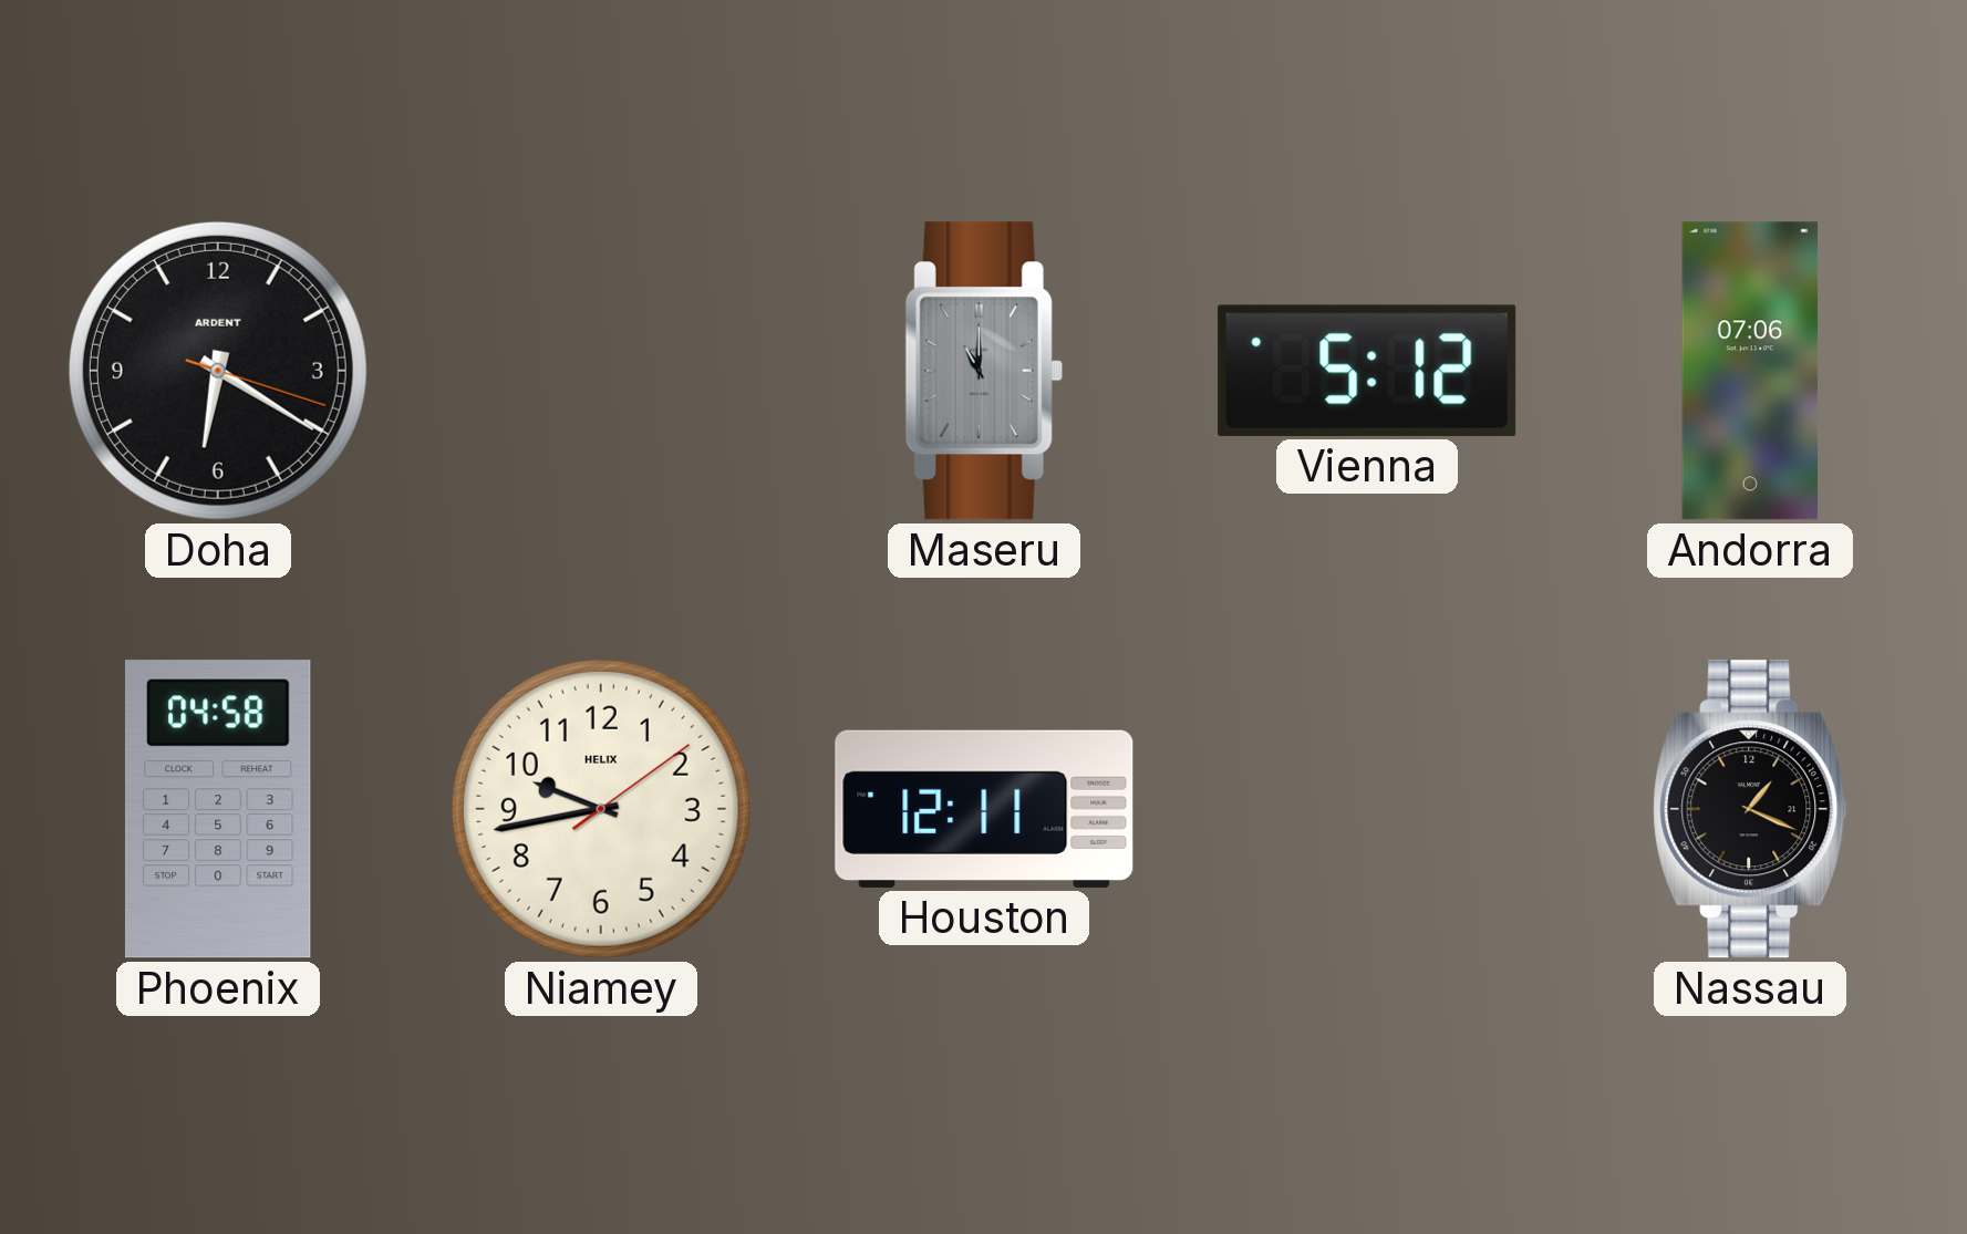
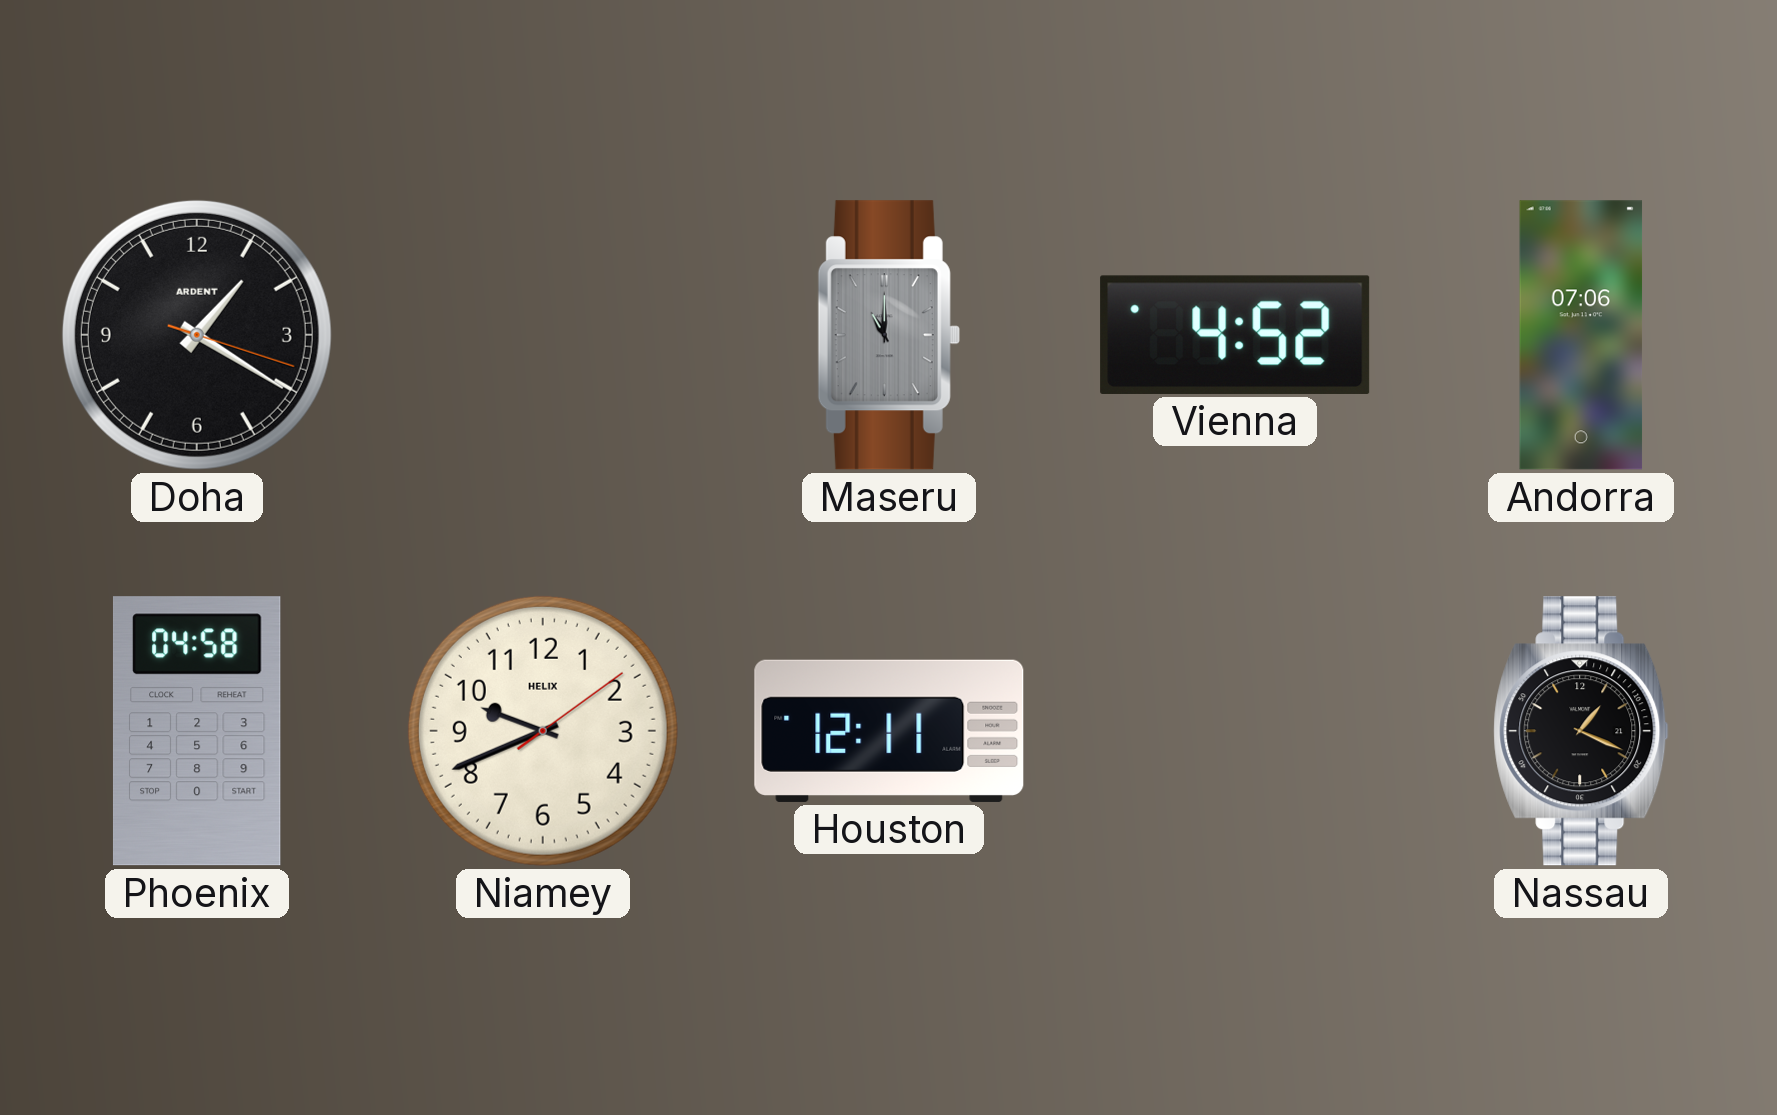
Doha: 6:20 -> 1:20
Vienna: 5:12 -> 4:52
Niamey: 9:43 -> 9:41
